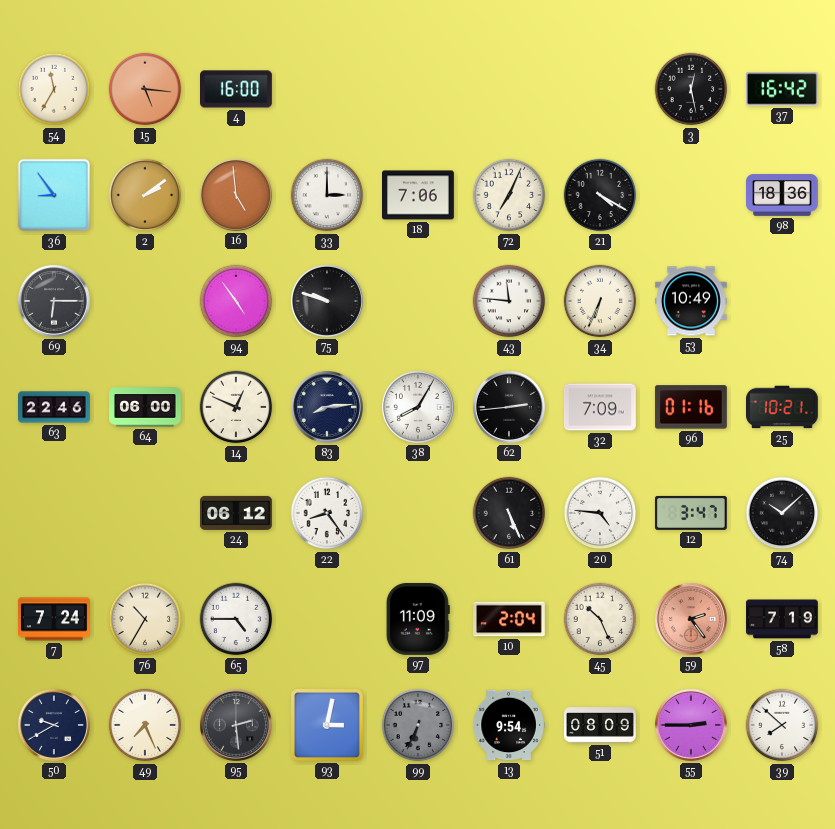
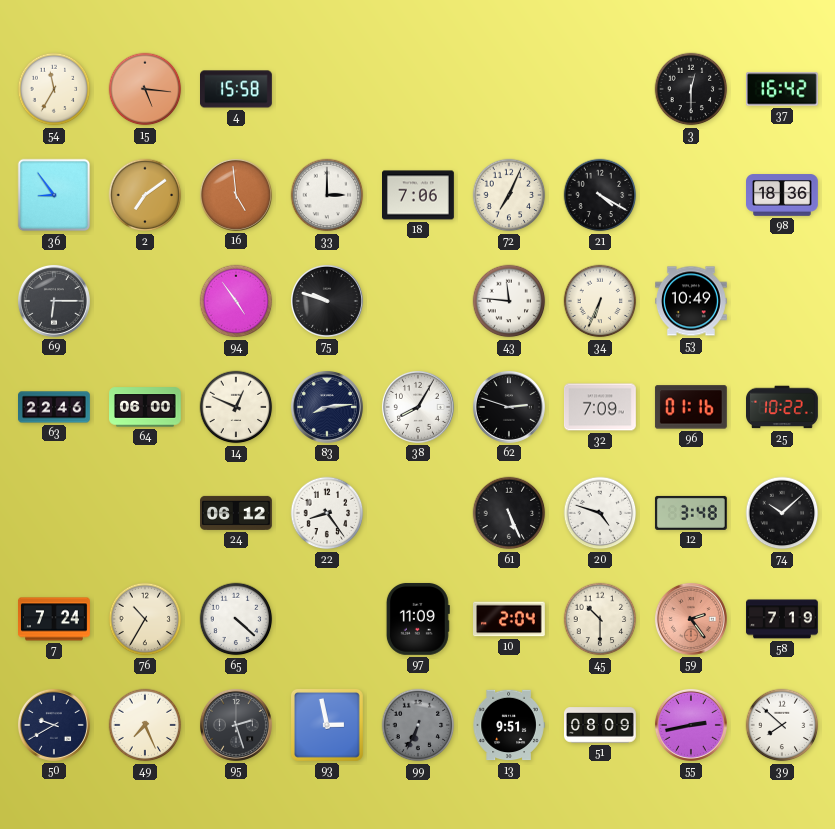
4: 16:00 -> 15:58
3: 12:28 -> 12:30
2: 2:09 -> 7:09
62: 2:44 -> 2:48
25: 10:21 -> 10:22
20: 4:46 -> 4:48
12: 3:47 -> 3:48
65: 4:45 -> 4:22
45: 10:26 -> 10:30
95: 2:29 -> 2:27
93: 3:02 -> 2:58
13: 9:54 -> 9:51
55: 2:45 -> 2:43
